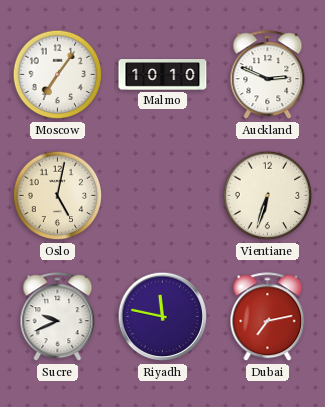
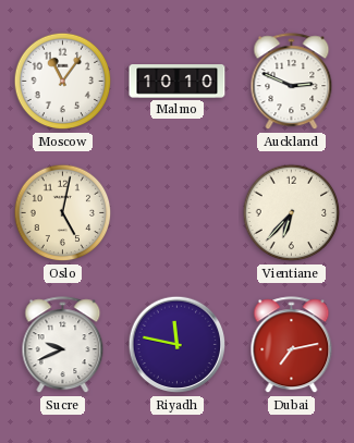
Moscow: 7:06 -> 11:06
Vientiane: 6:33 -> 6:37
